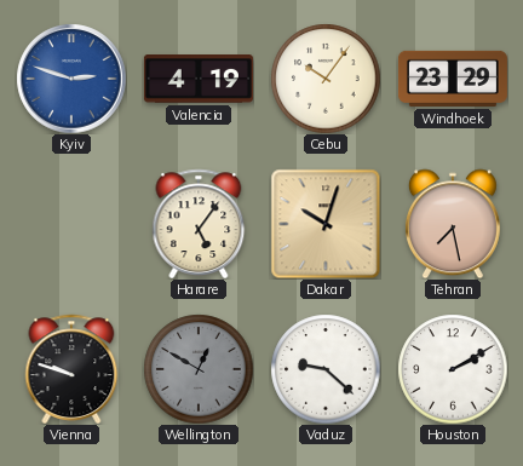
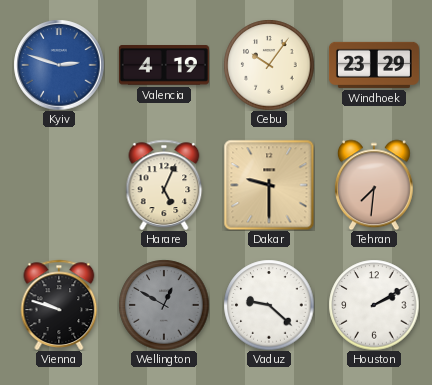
Harare: 5:06 -> 5:04
Dakar: 10:03 -> 9:30
Tehran: 7:28 -> 7:31
